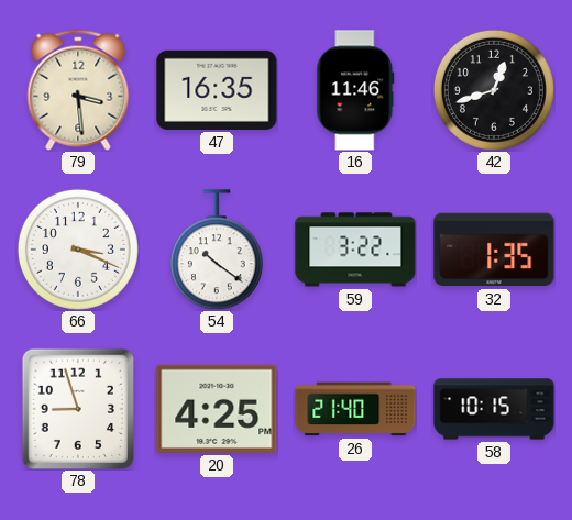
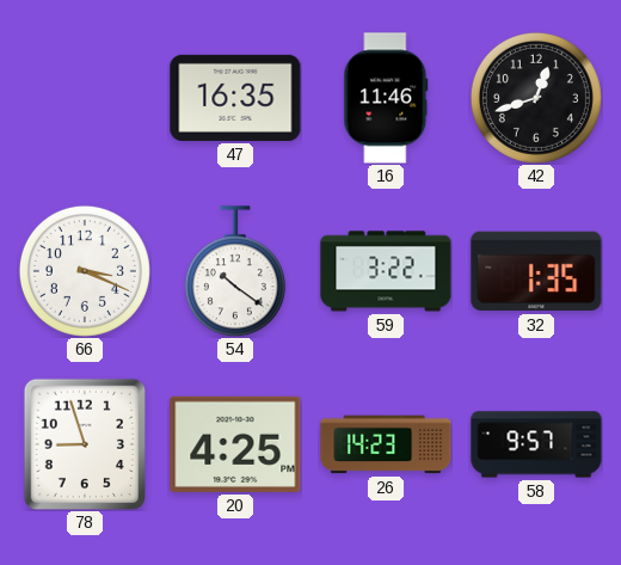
79: 3:29 -> none
26: 21:40 -> 14:23
58: 10:15 -> 9:57
